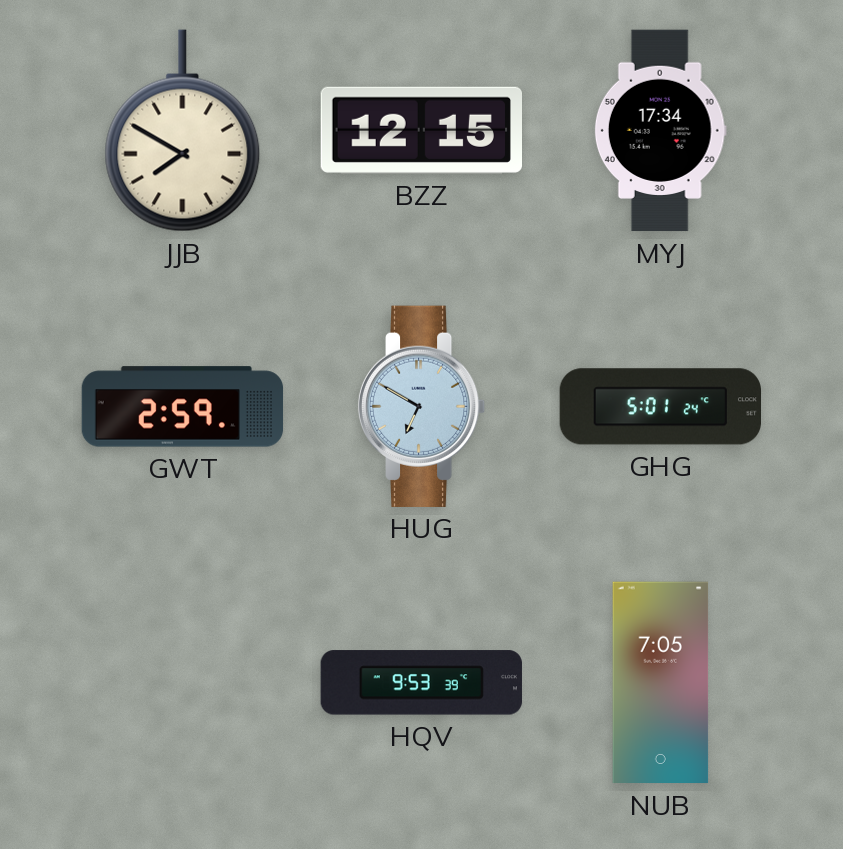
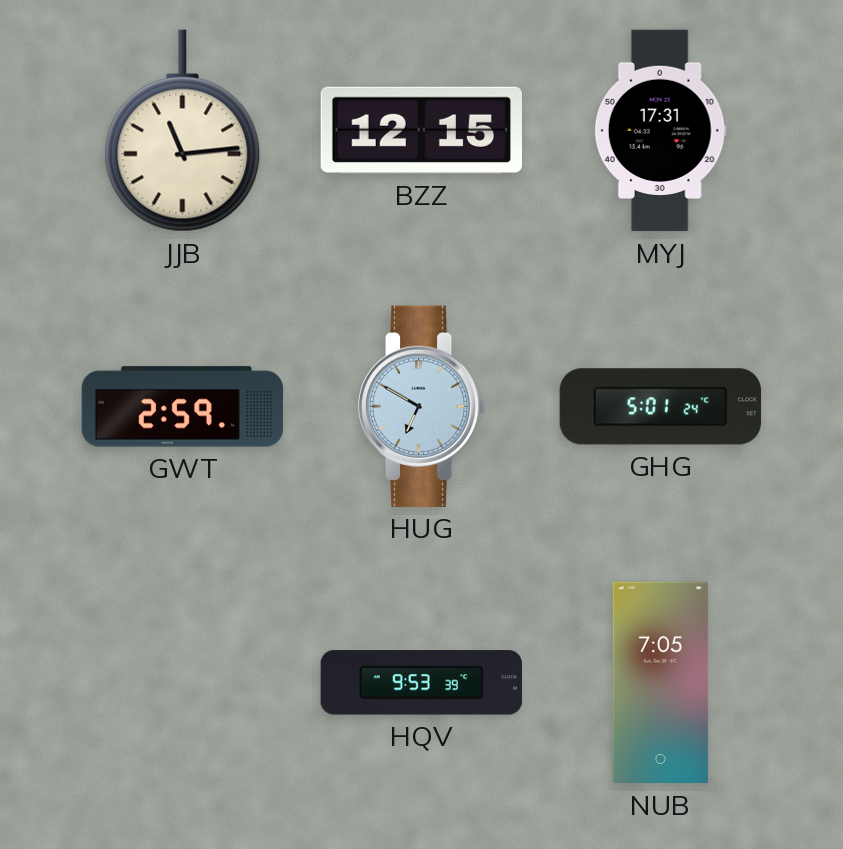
JJB: 7:50 -> 11:14
MYJ: 17:34 -> 17:31
